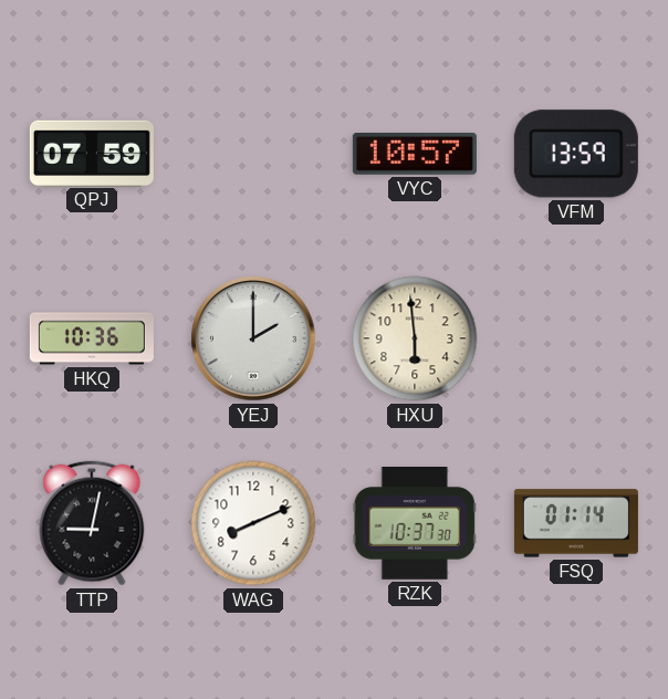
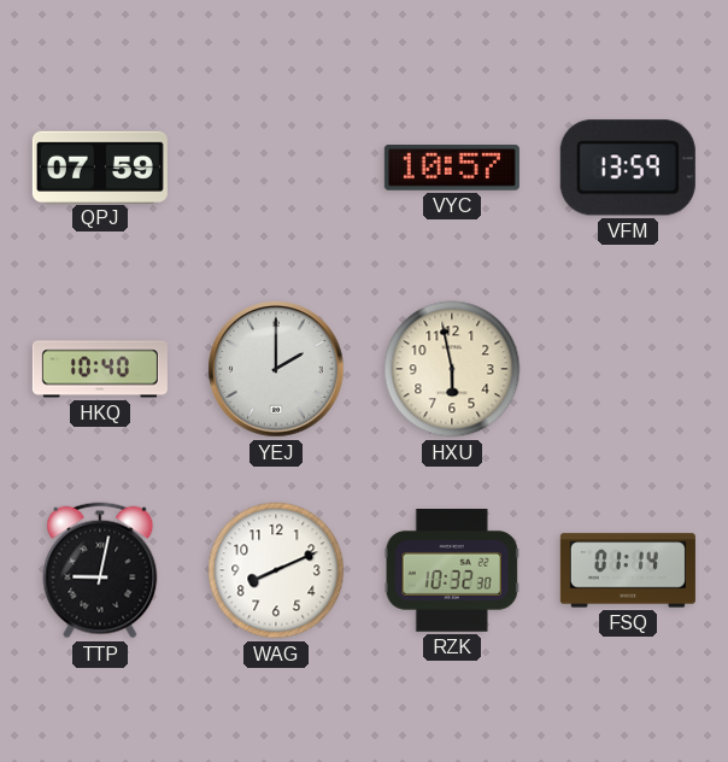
HKQ: 10:36 -> 10:40
HXU: 5:59 -> 5:58
RZK: 10:37 -> 10:32
